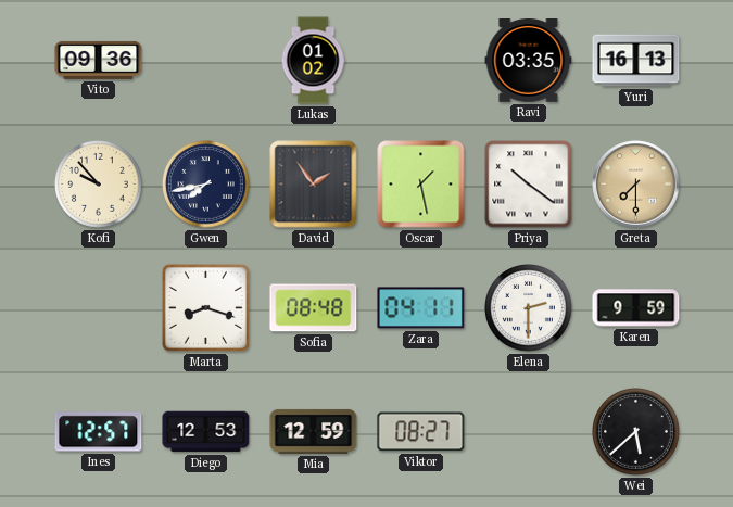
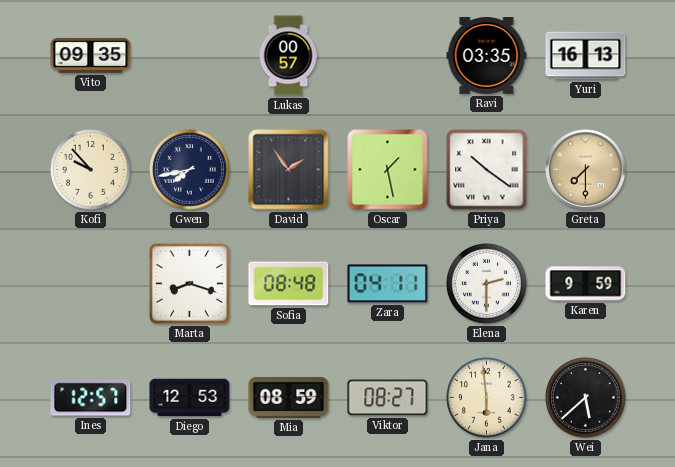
Vito: 09:36 -> 09:35
Lukas: 01:02 -> 00:57
Mia: 12:59 -> 08:59
Jana: none -> 5:59
